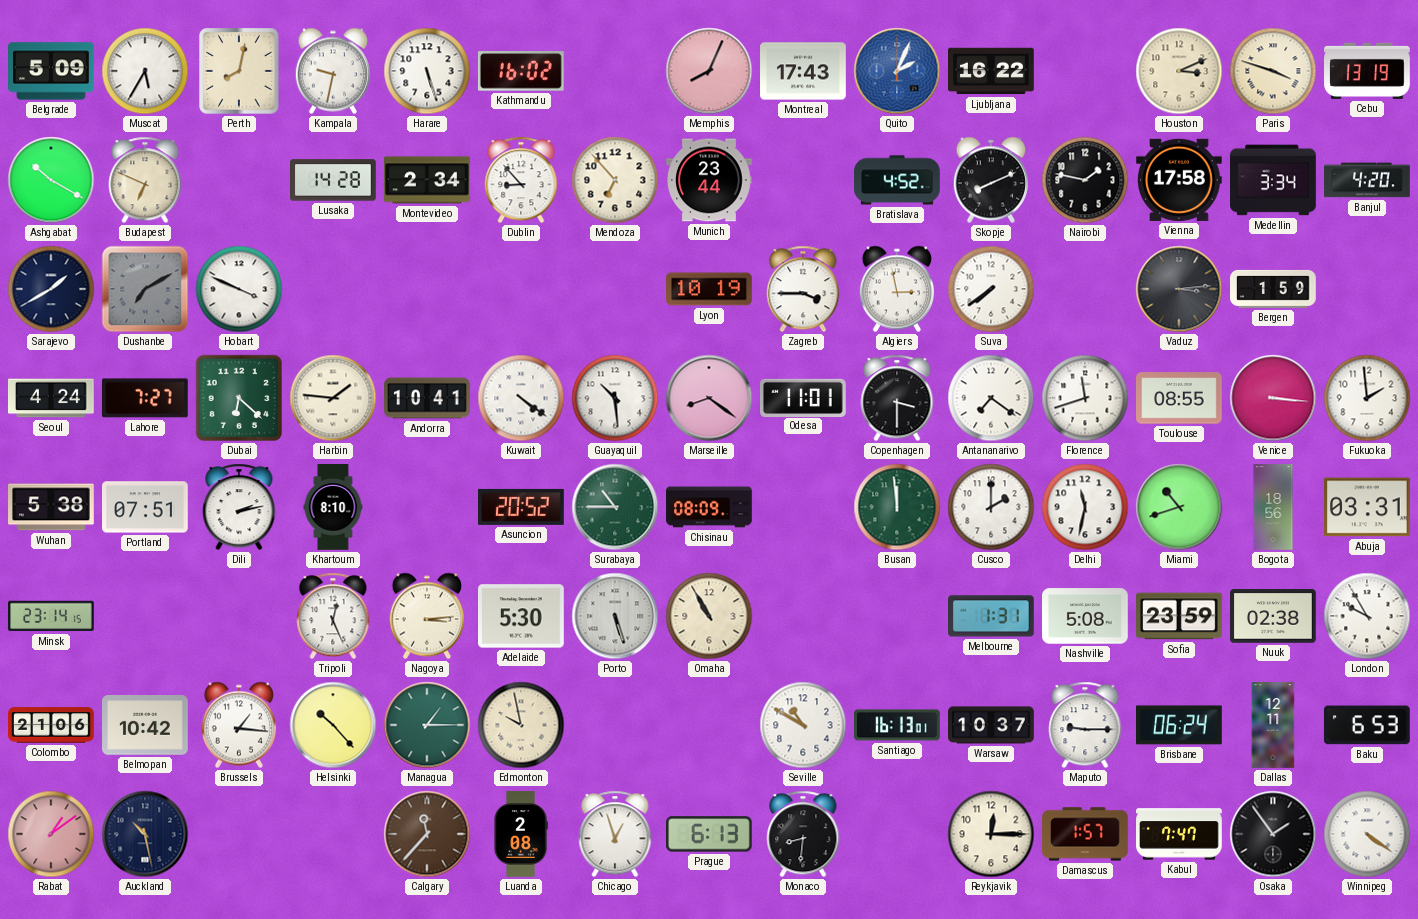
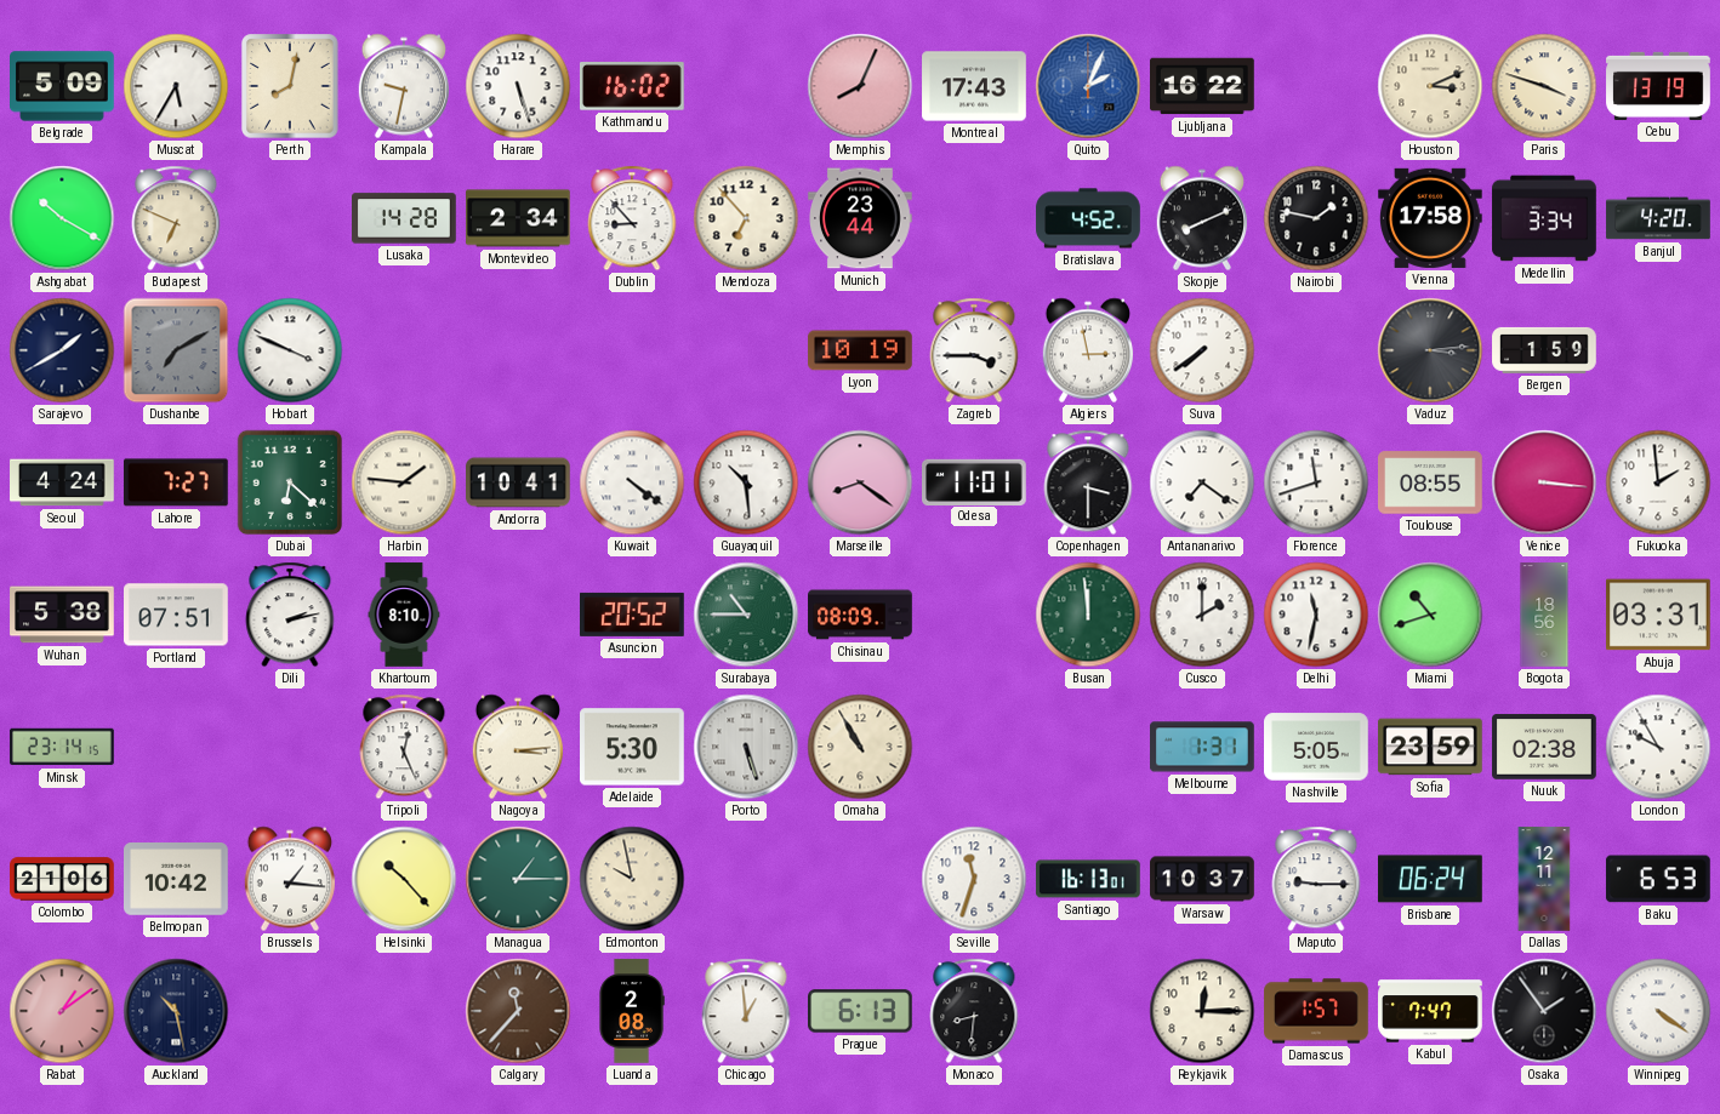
Nashville: 5:08 -> 5:05
Seville: 10:50 -> 11:33
Chicago: 12:57 -> 12:59
